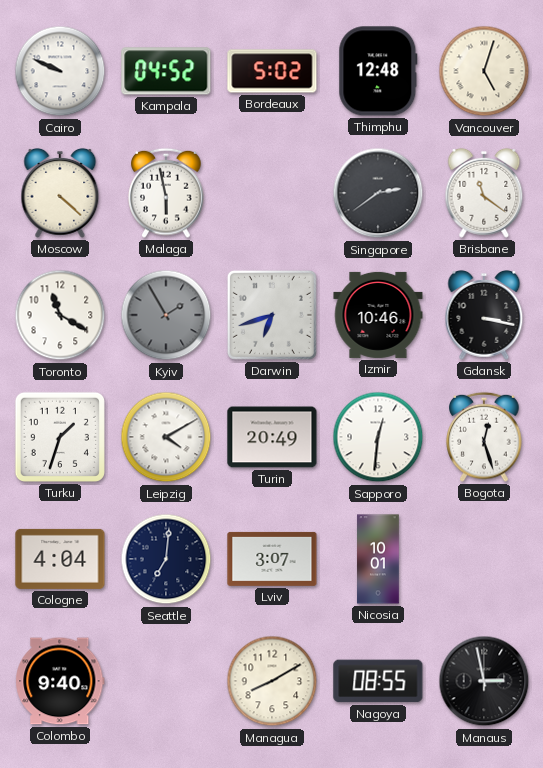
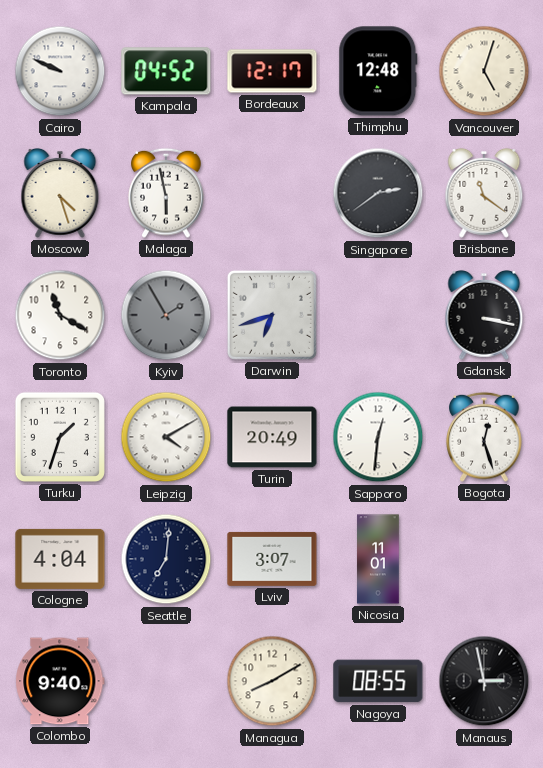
Bordeaux: 5:02 -> 12:17
Moscow: 4:22 -> 4:27
Izmir: 10:46 -> none
Nicosia: 10:01 -> 11:01
